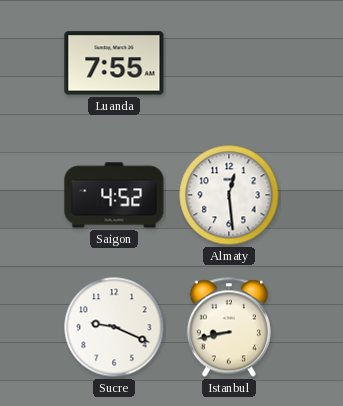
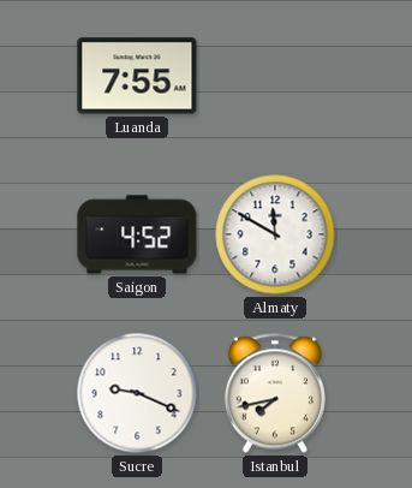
Almaty: 12:29 -> 11:50
Istanbul: 8:43 -> 7:43
